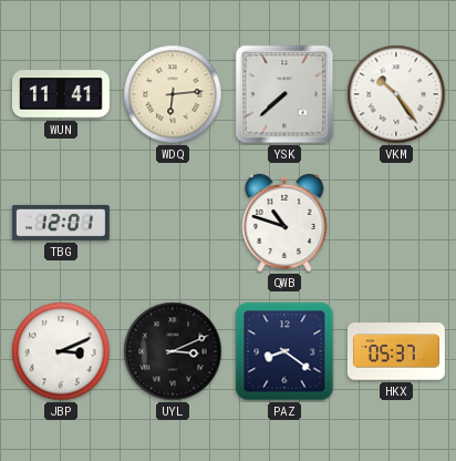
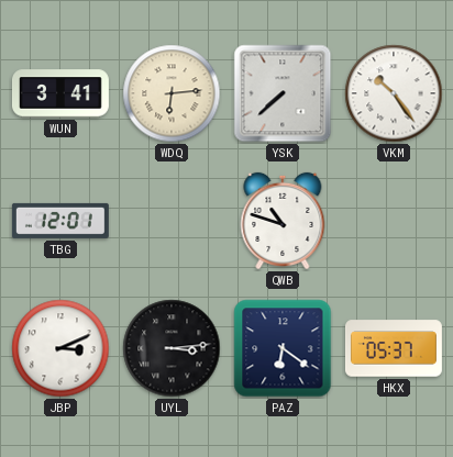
WUN: 11:41 -> 3:41
UYL: 3:11 -> 3:14
PAZ: 8:21 -> 6:21
